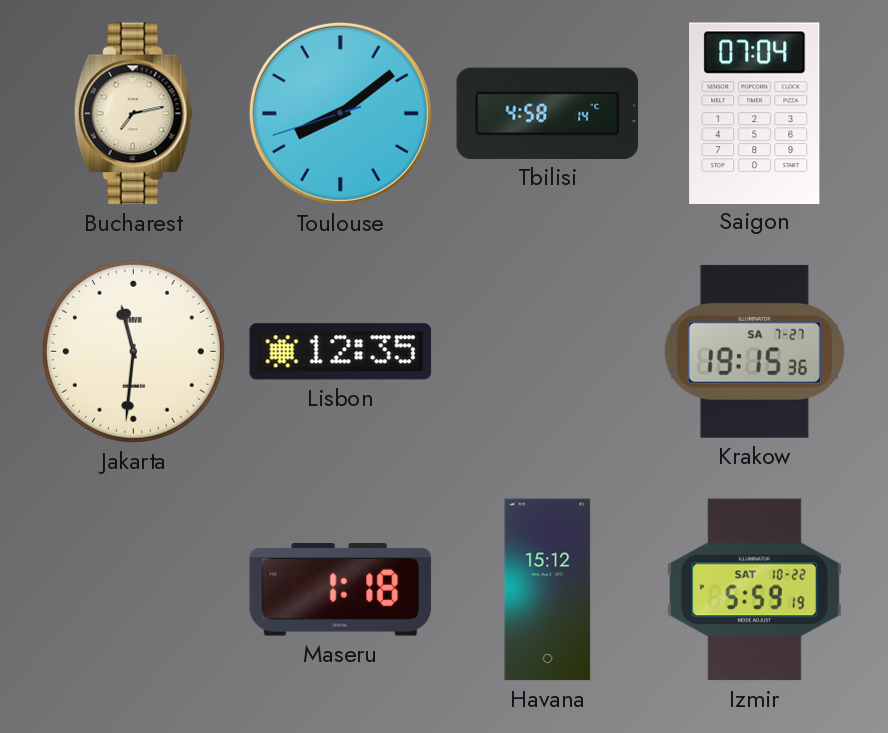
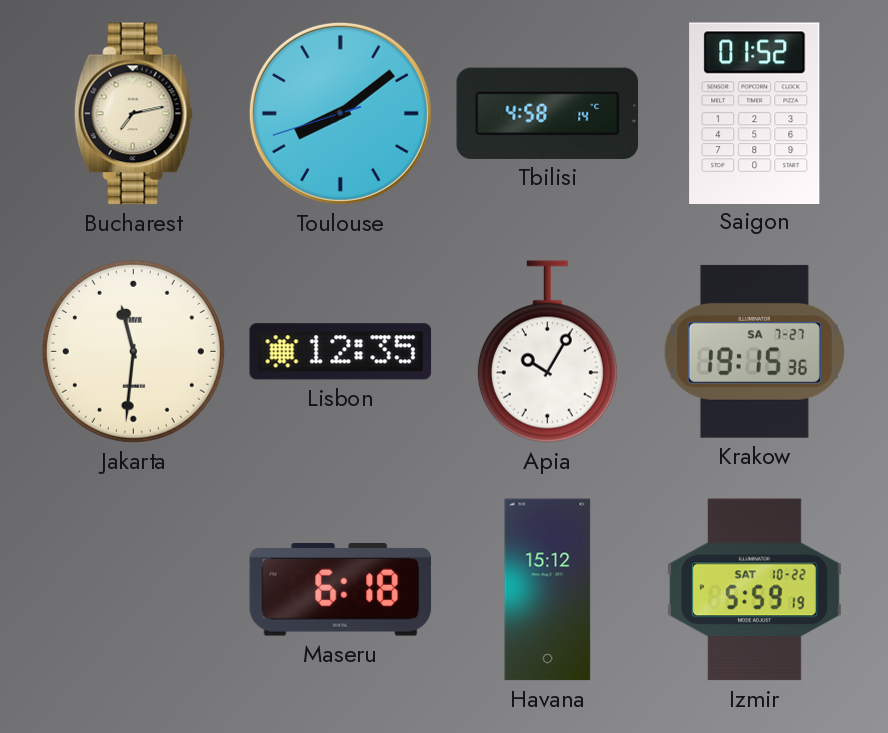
Saigon: 07:04 -> 01:52
Apia: none -> 10:05
Maseru: 1:18 -> 6:18
